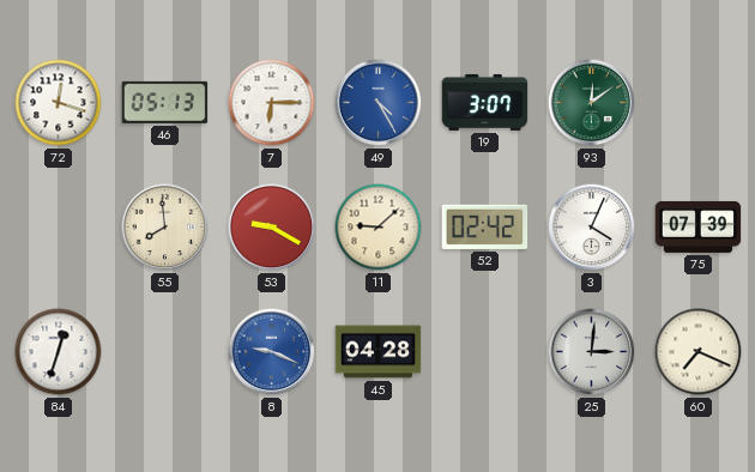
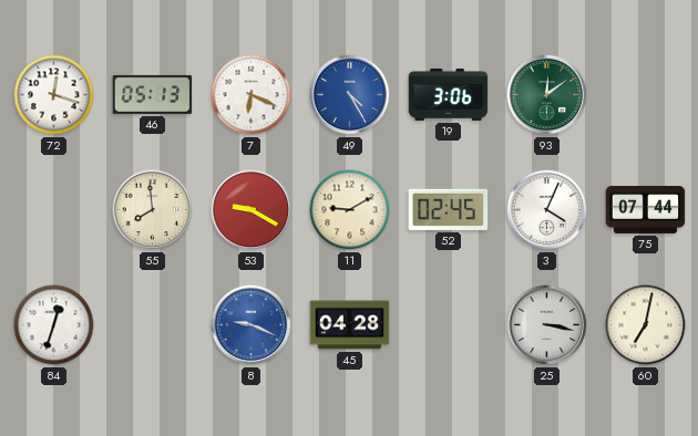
7: 6:15 -> 6:19
19: 3:07 -> 3:06
11: 9:08 -> 9:10
52: 02:42 -> 02:45
75: 07:39 -> 07:44
25: 3:01 -> 3:17
60: 7:19 -> 7:02
